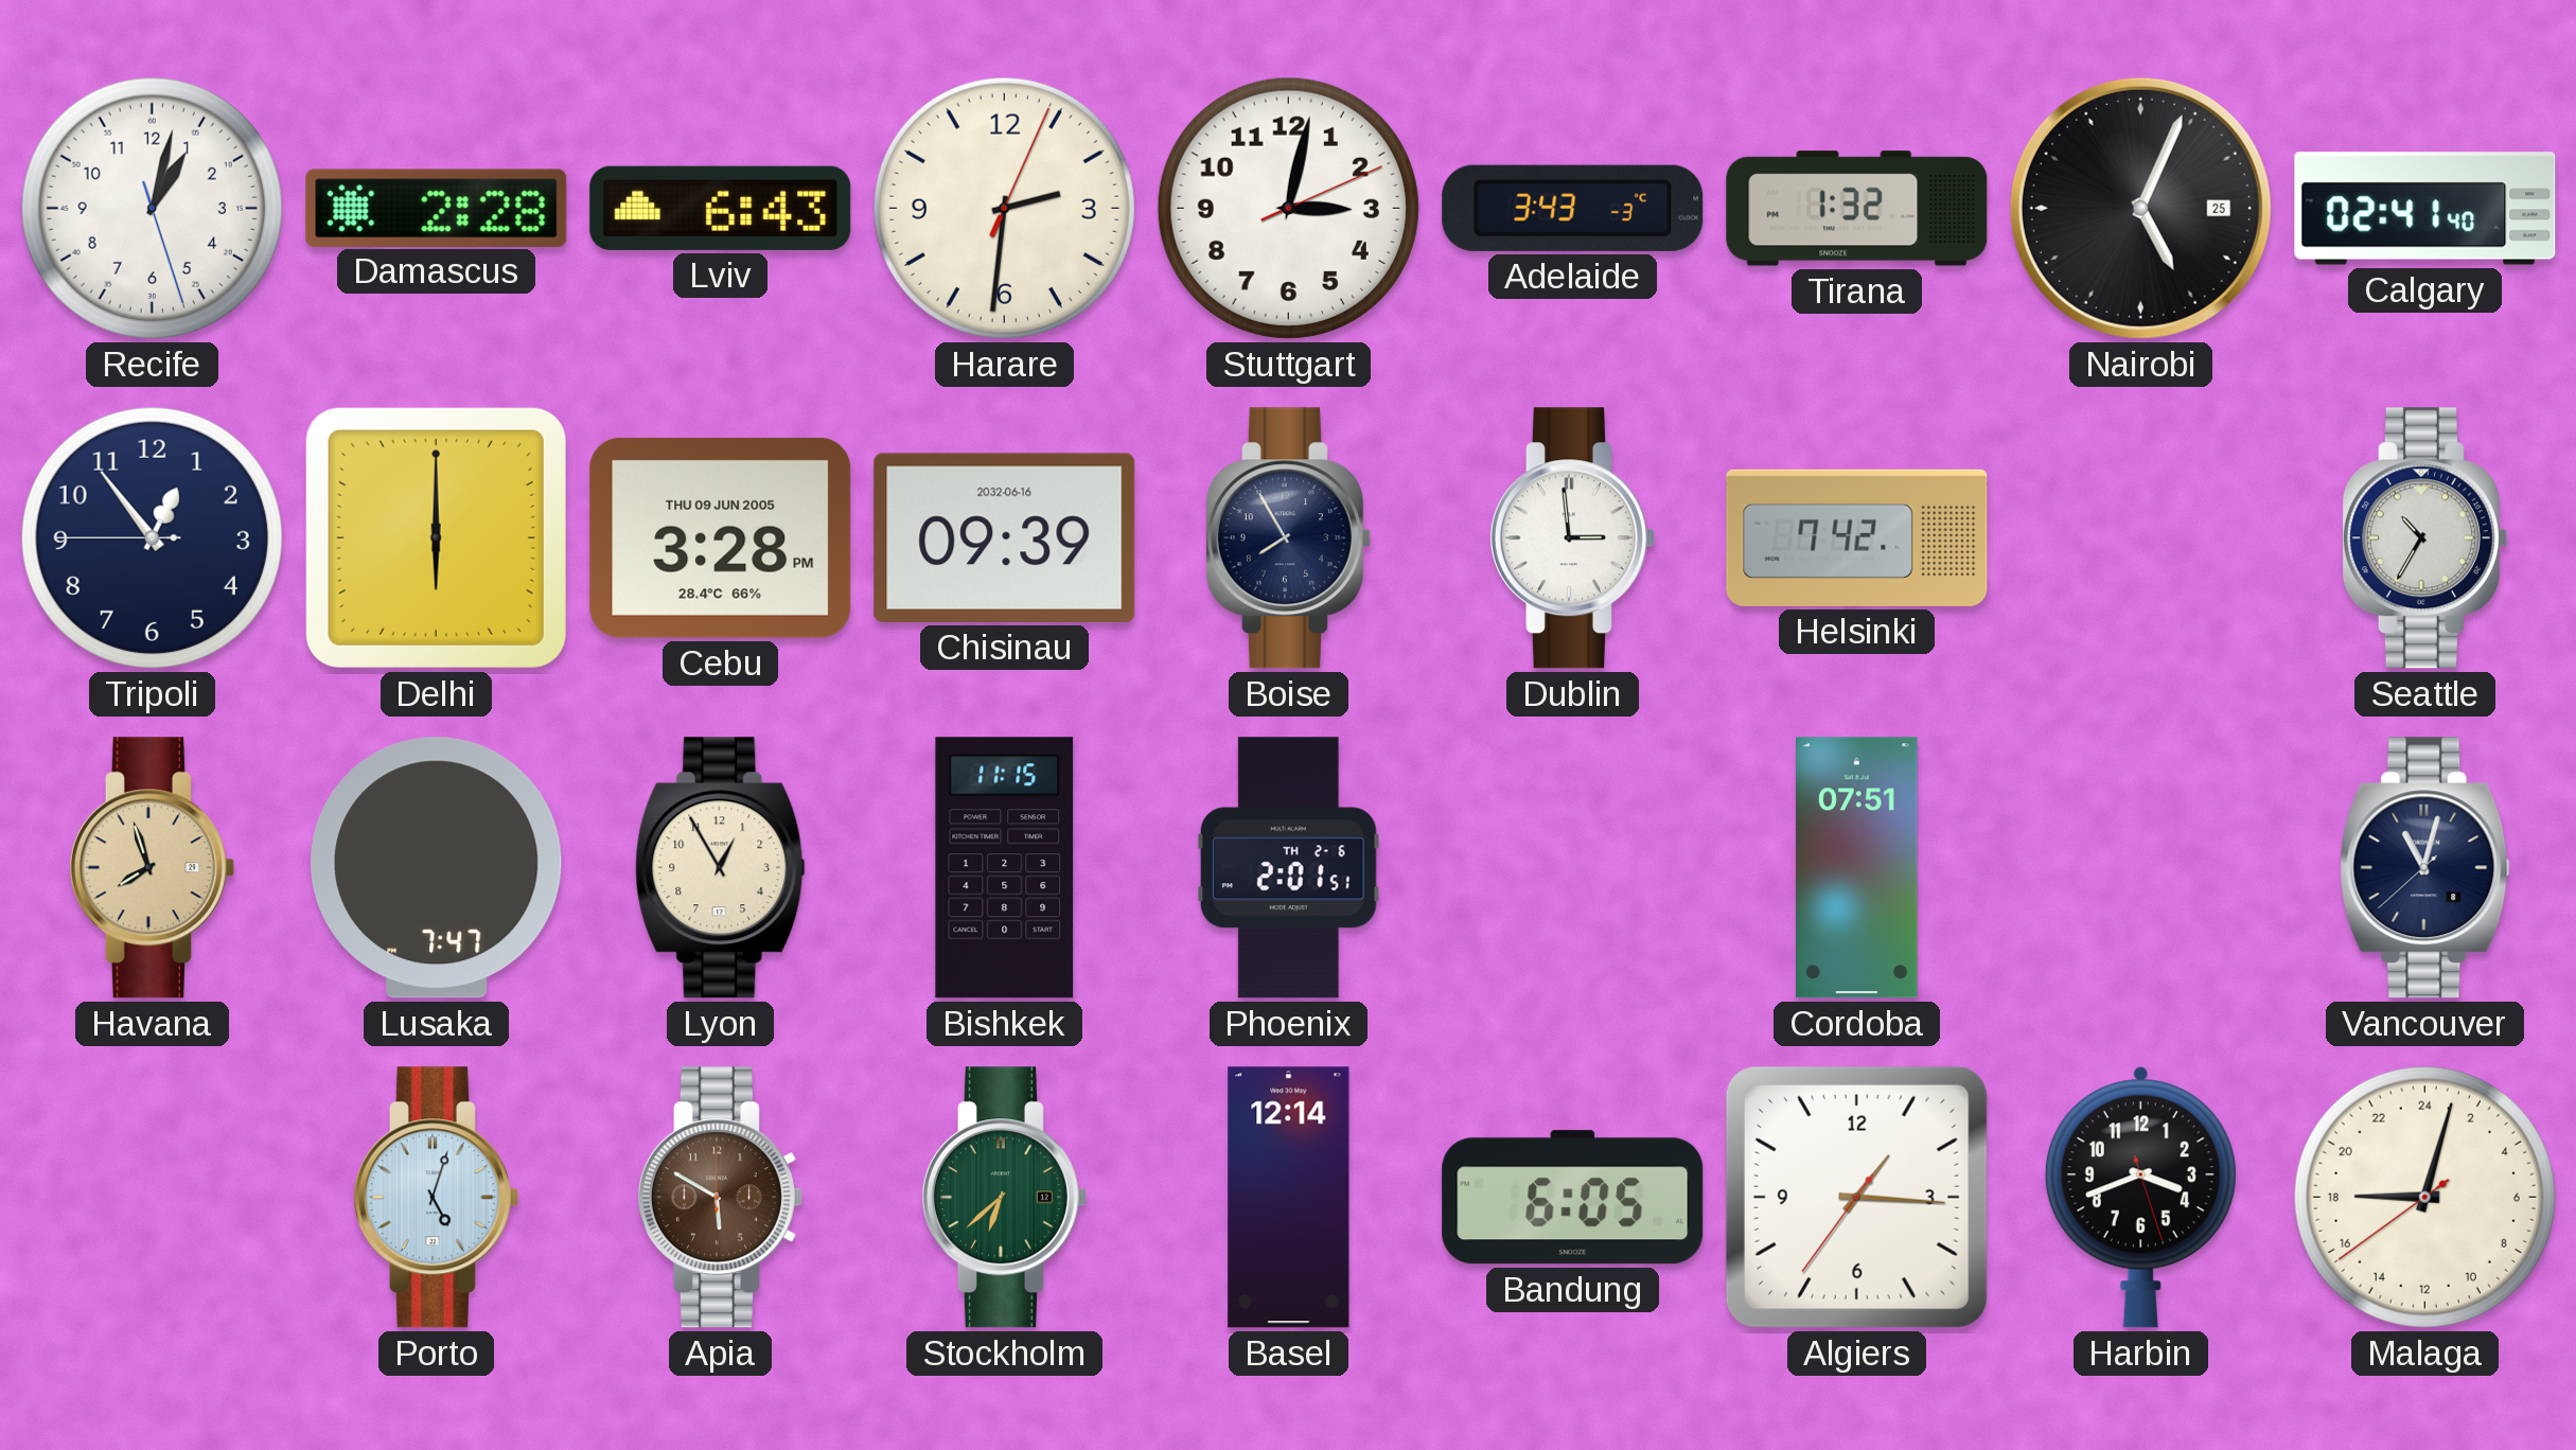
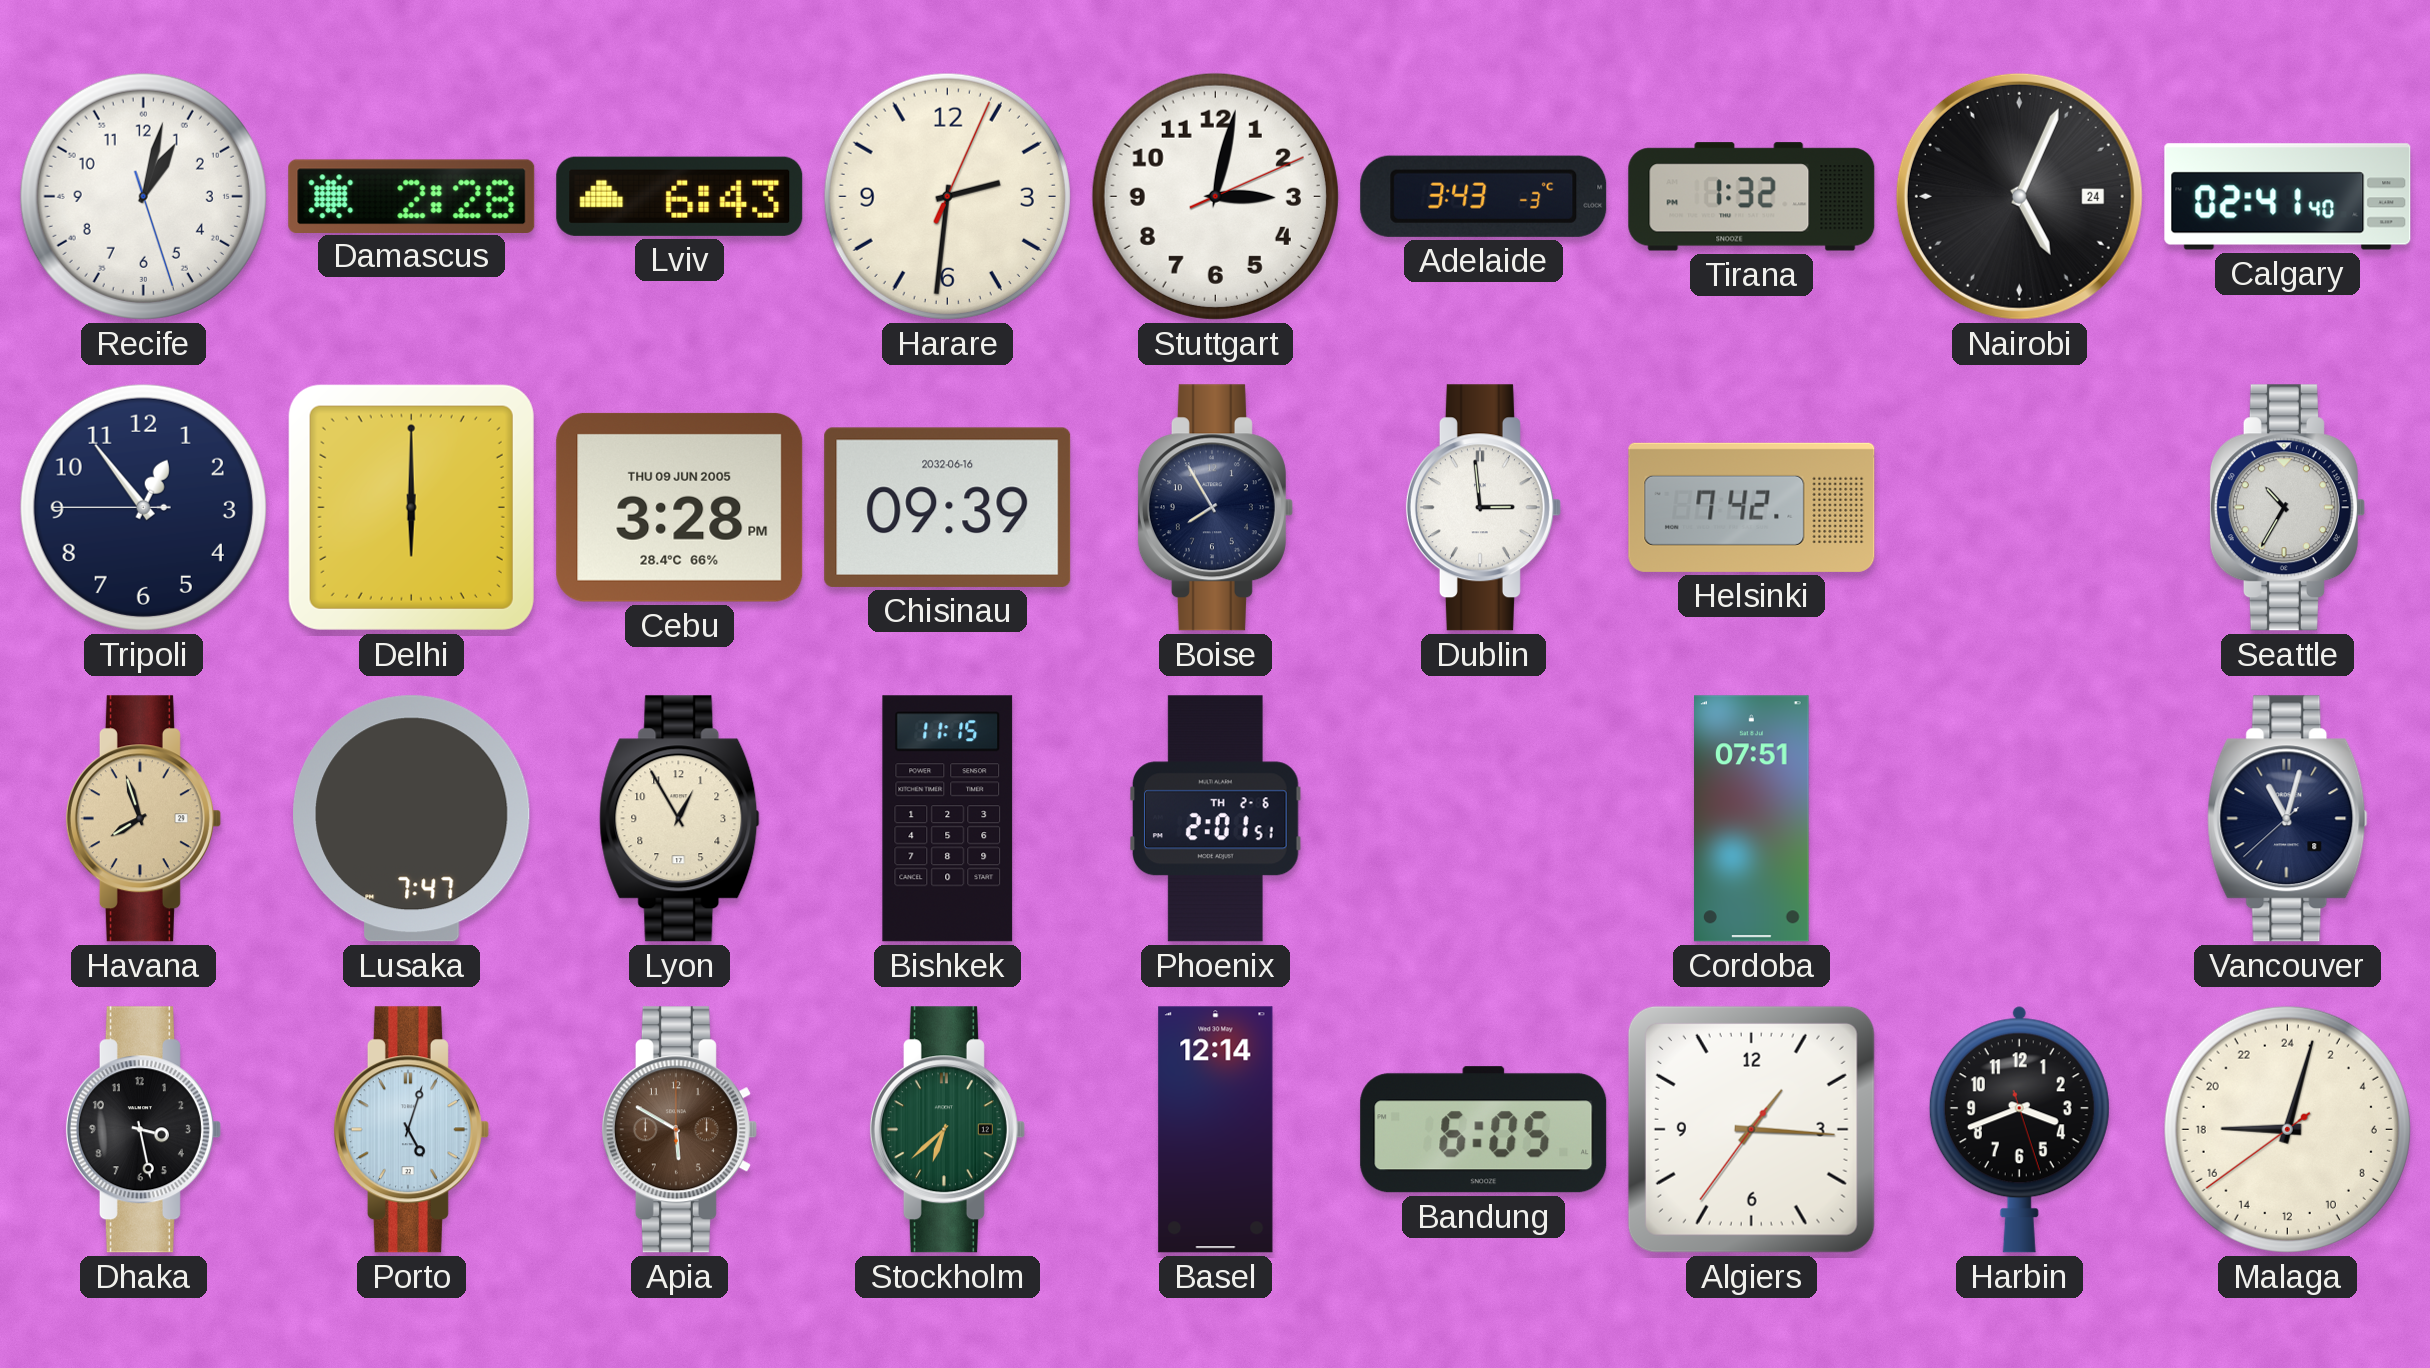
Nairobi date: 25 -> 24
Dhaka: none -> 3:28
